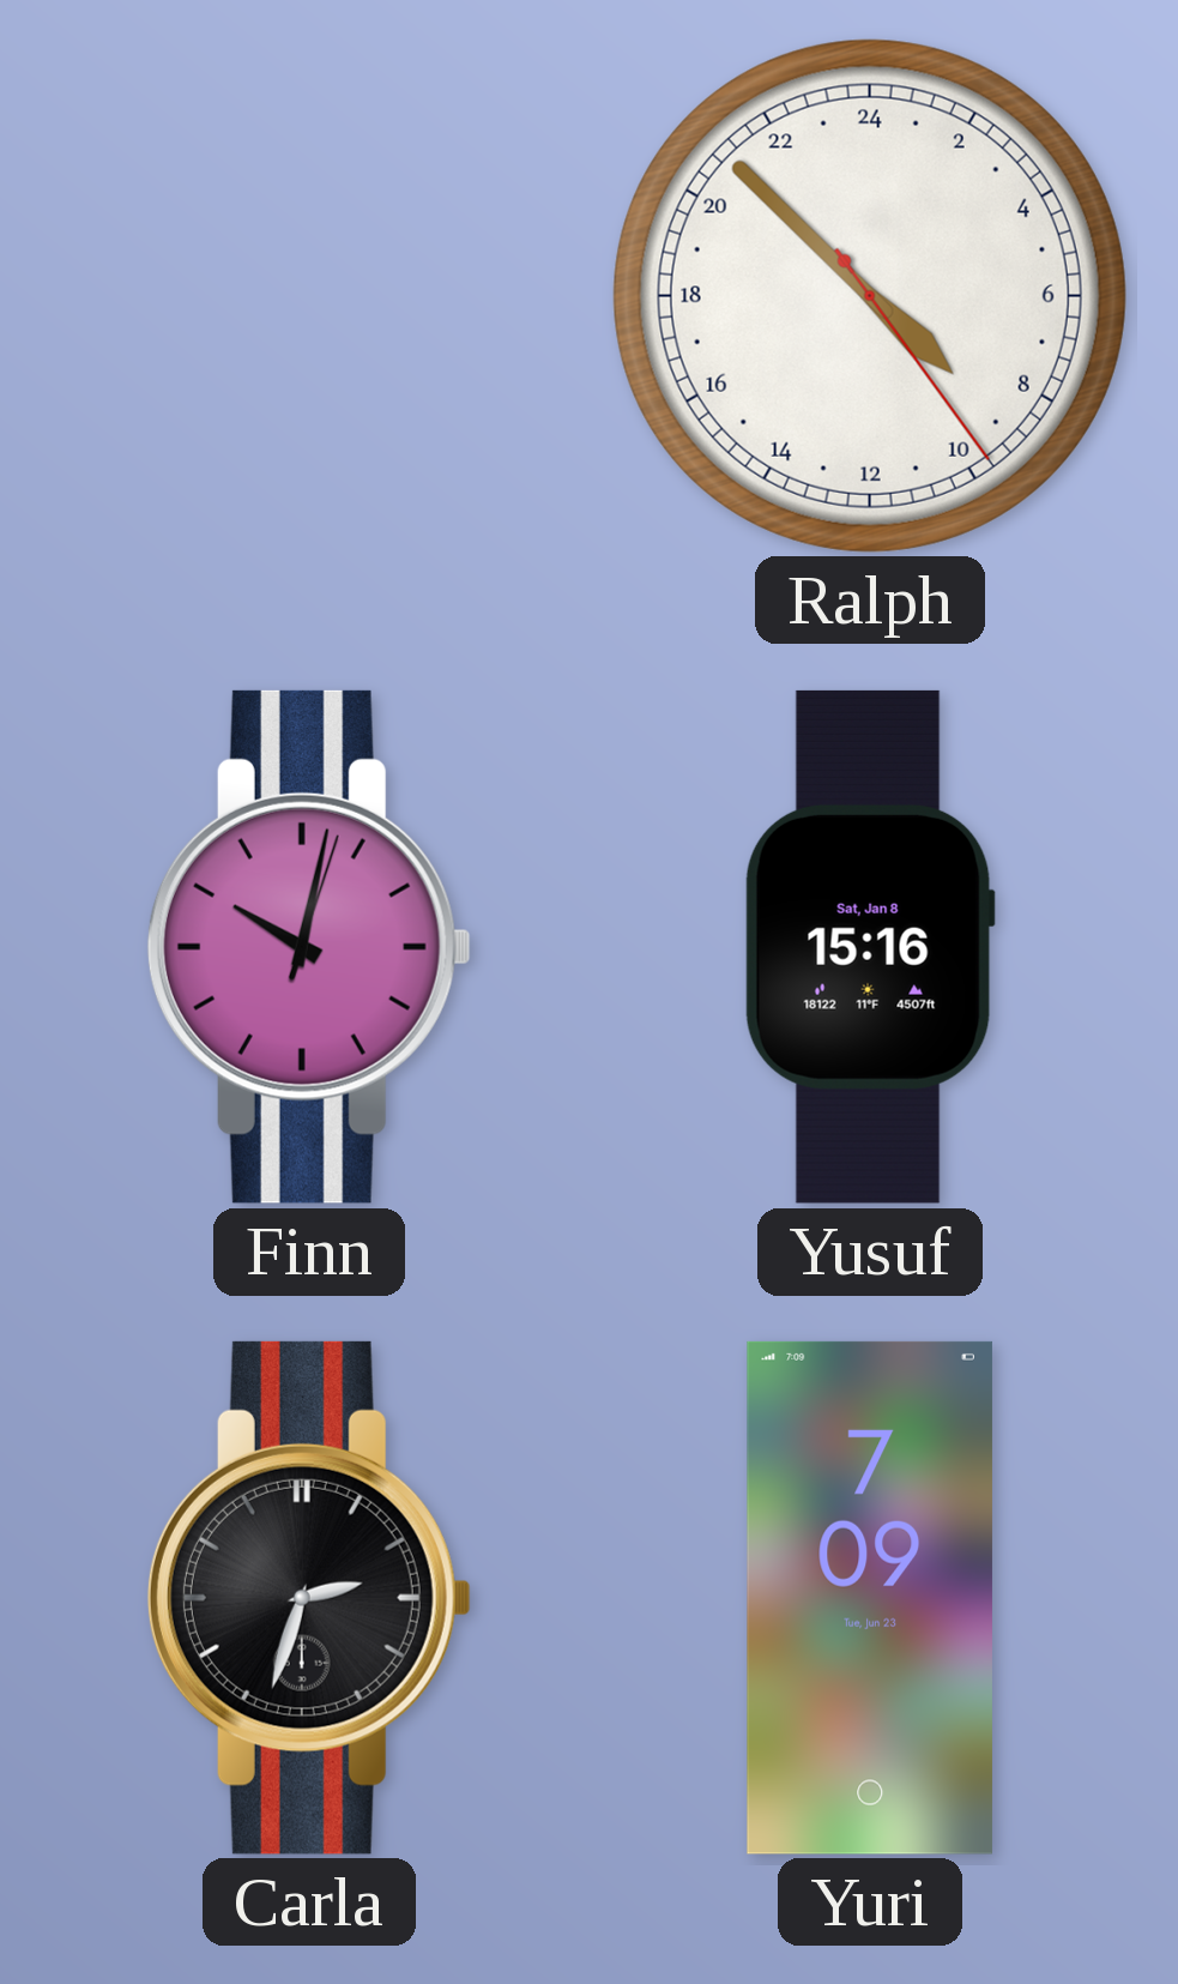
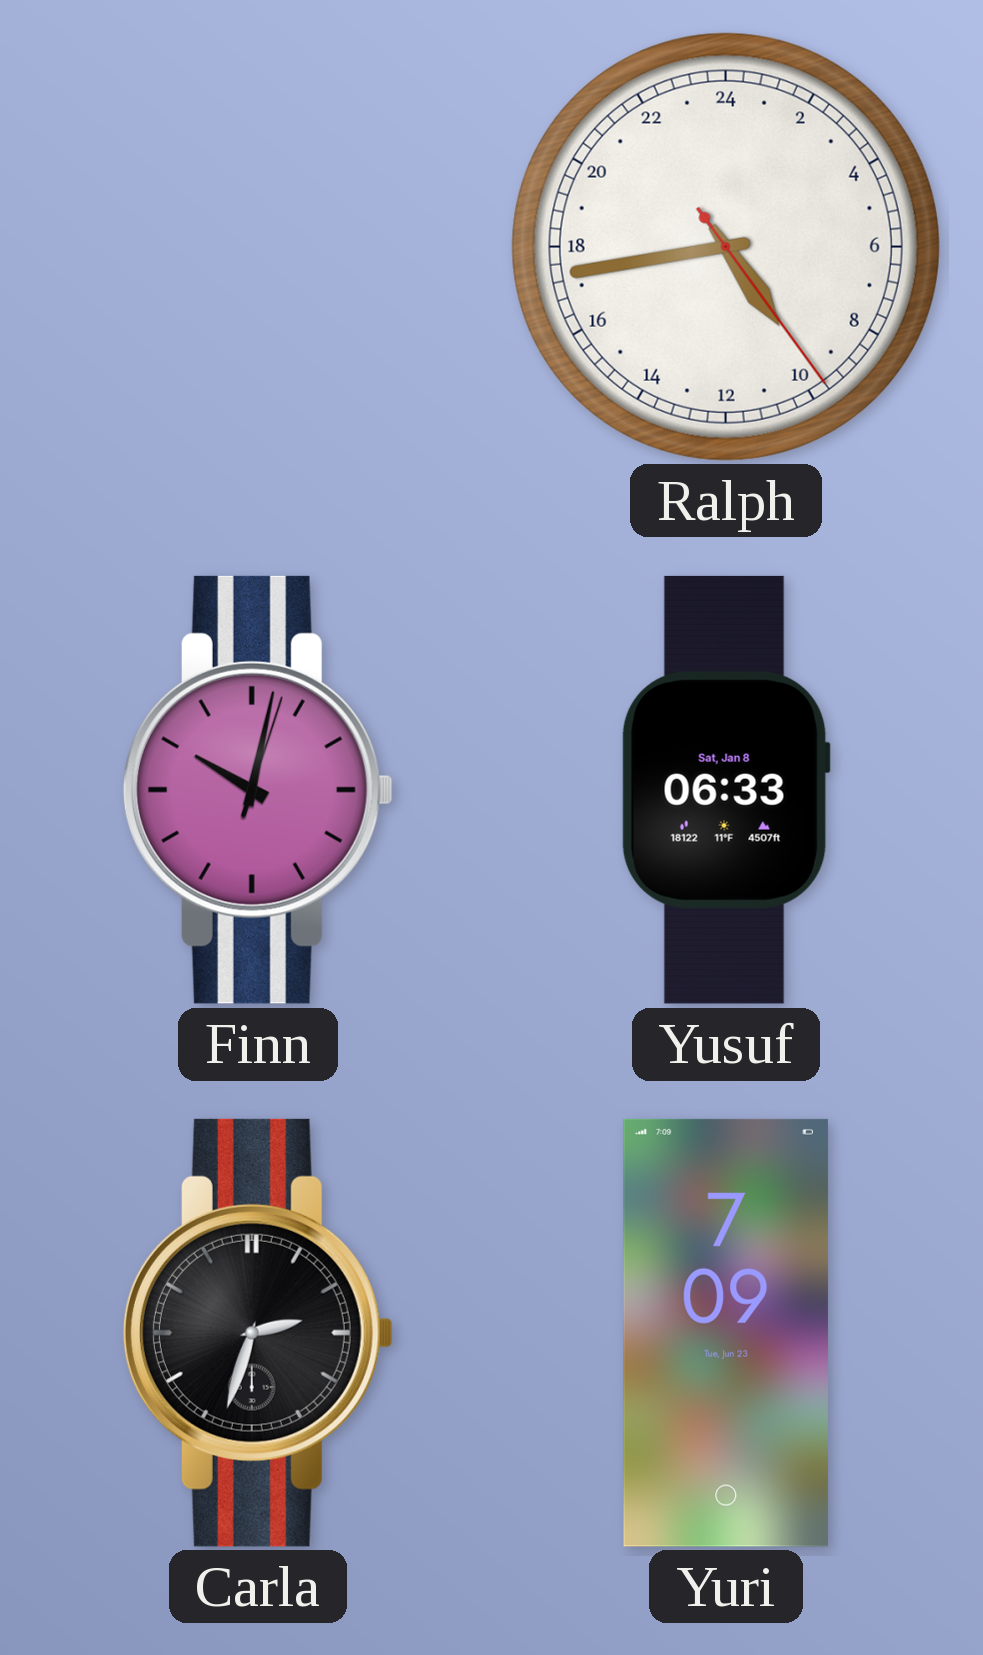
Ralph: 8:52 -> 9:43
Yusuf: 15:16 -> 06:33
